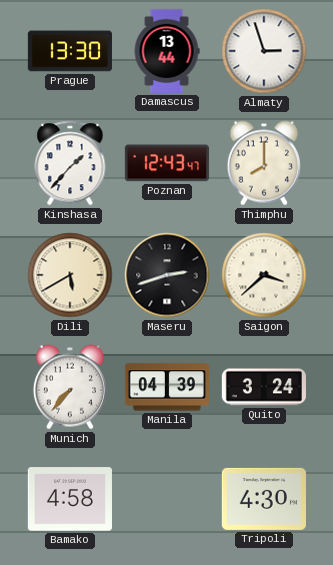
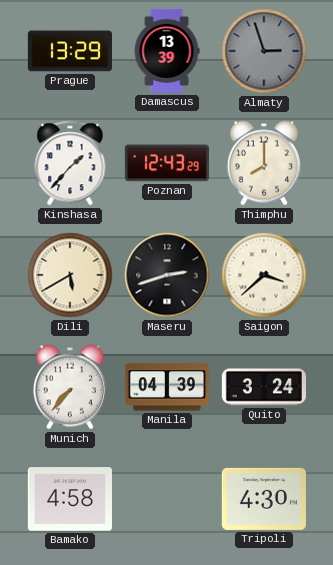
Prague: 13:30 -> 13:29
Damascus: 13:44 -> 13:39
Almaty dial: white -> grey
Poznan: 12:43:47 -> 12:43:29
